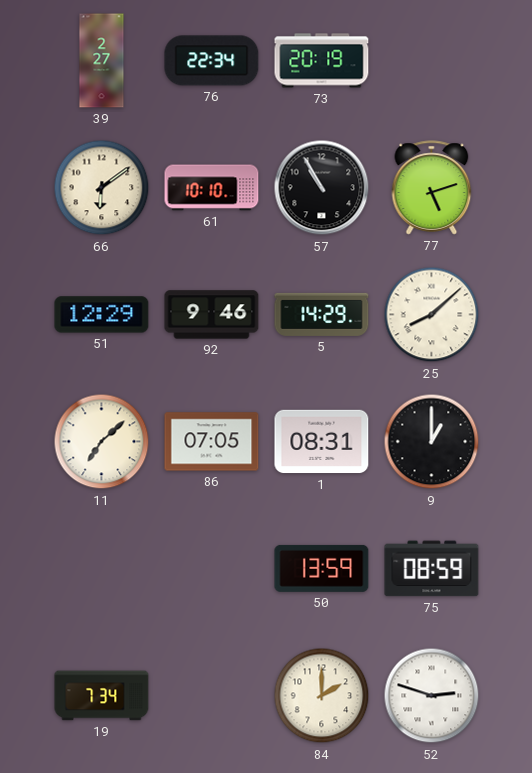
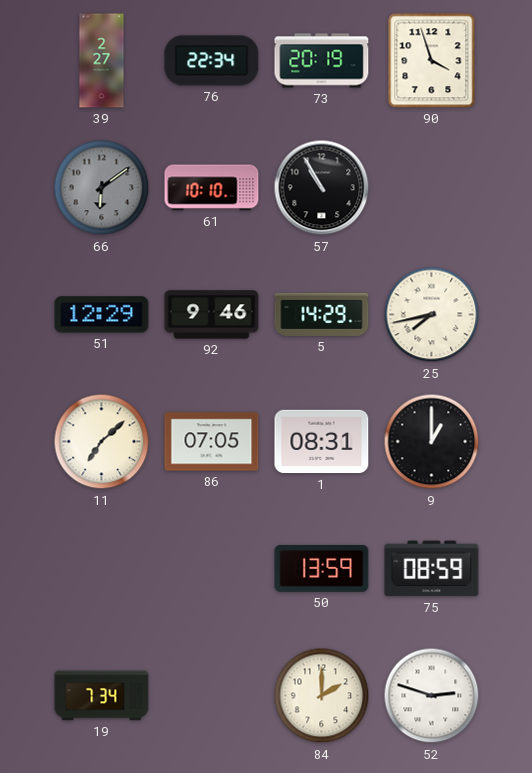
90: none -> 3:57
66 dial: cream -> grey
77: 5:12 -> none
25: 8:08 -> 7:43
